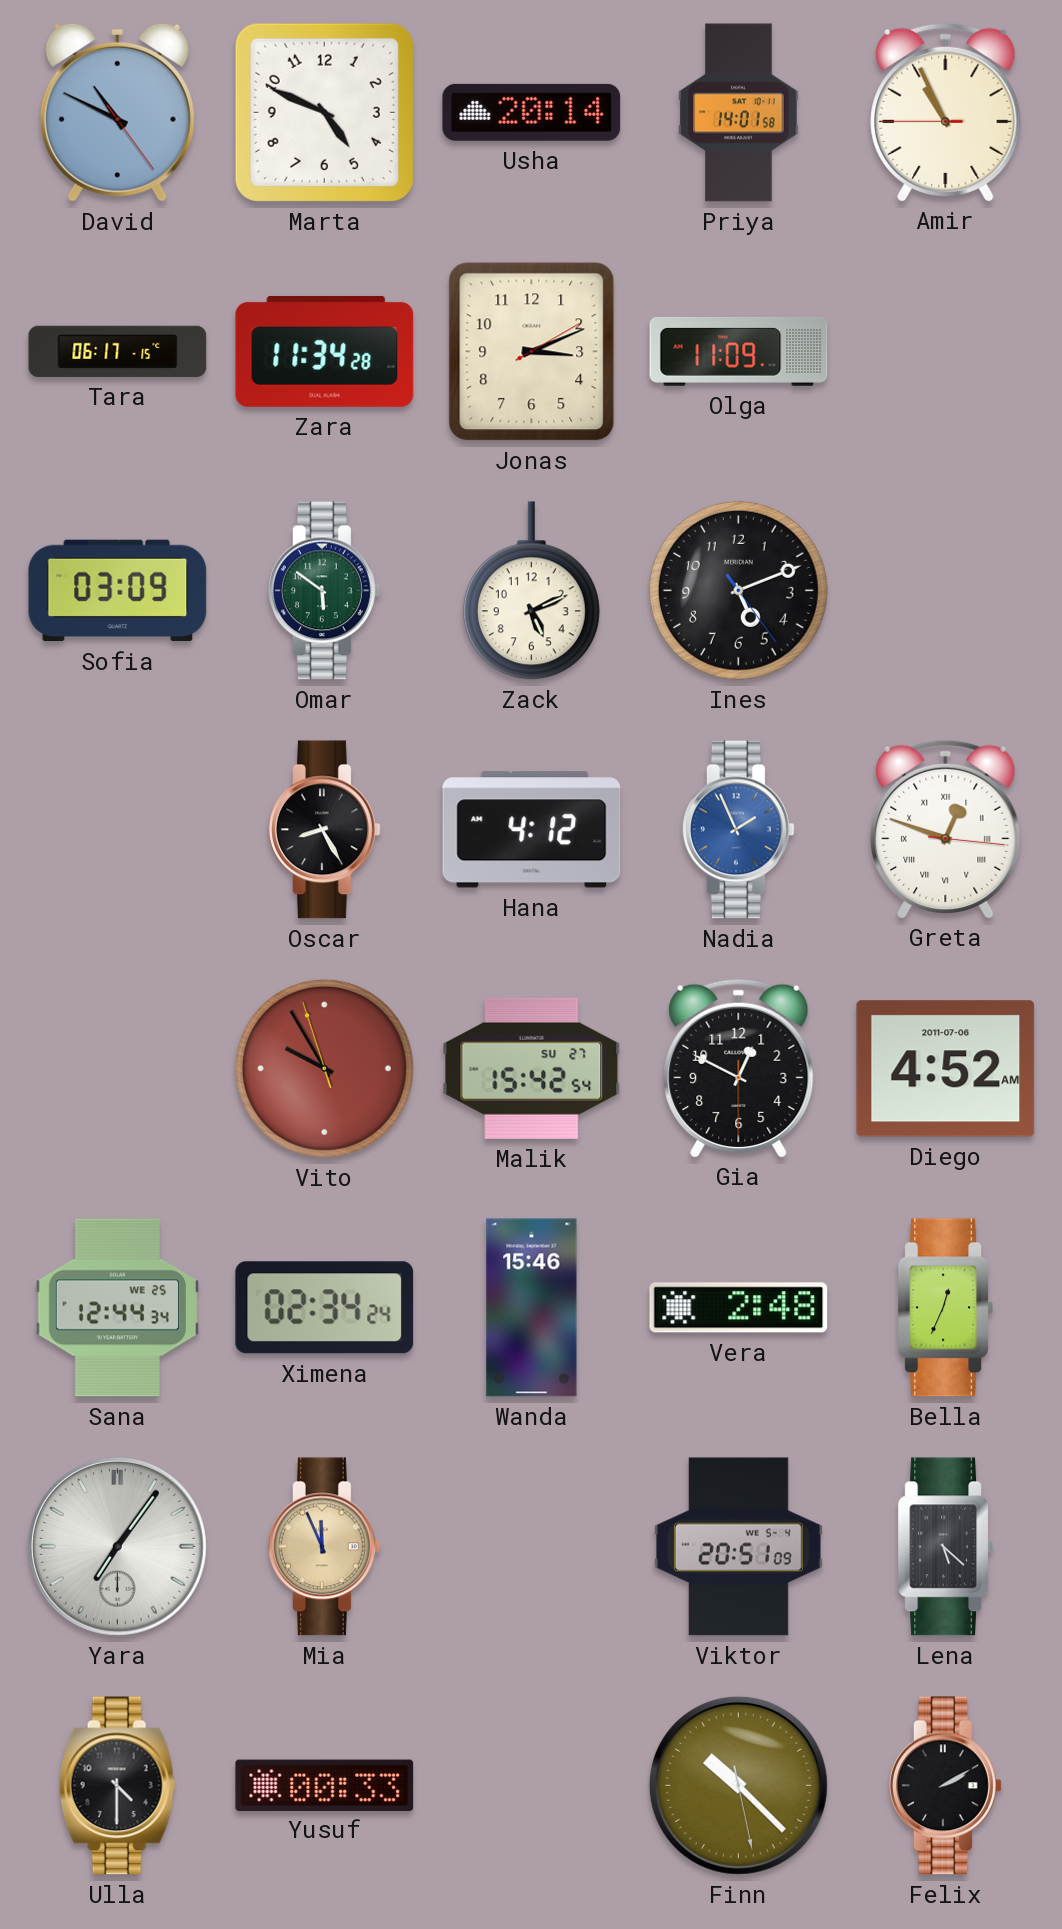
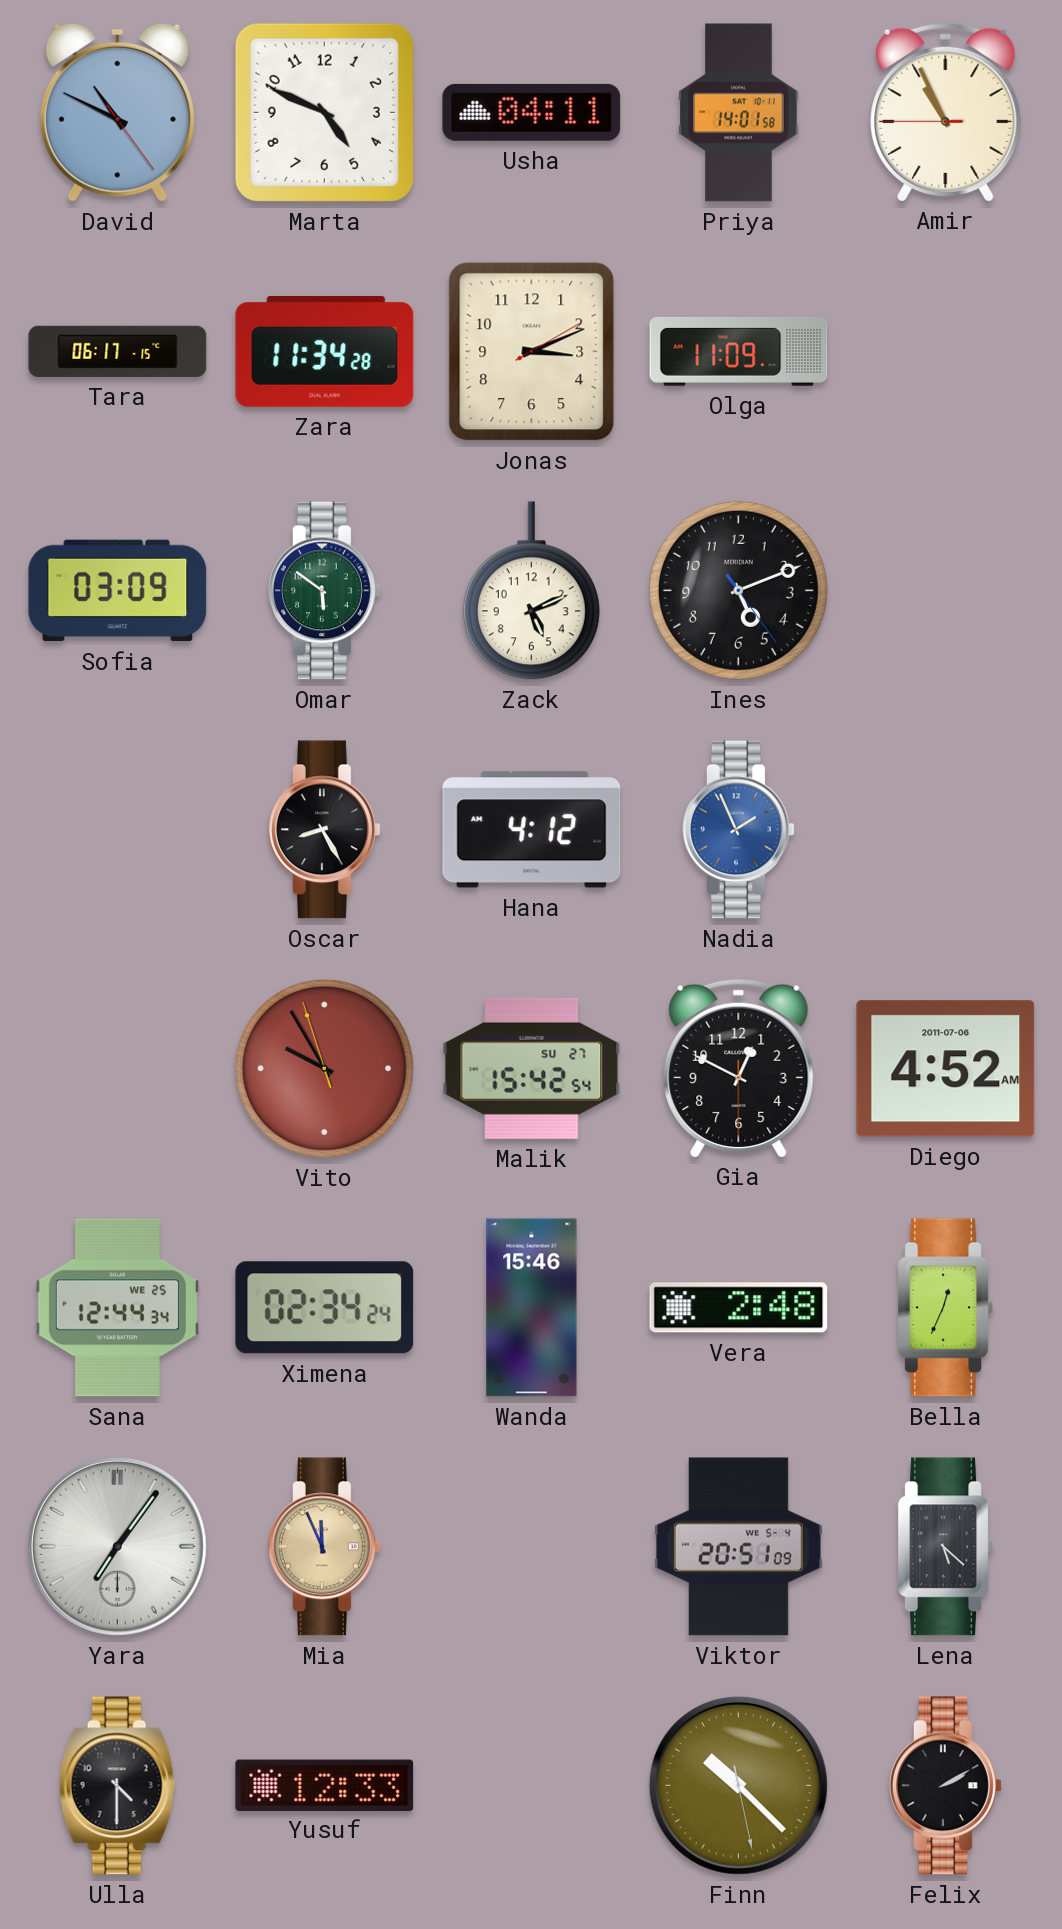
Usha: 20:14 -> 04:11
Greta: 12:48 -> none
Yusuf: 00:33 -> 12:33
